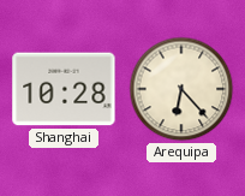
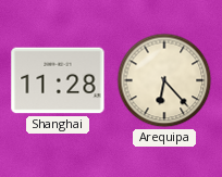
Shanghai: 10:28 -> 11:28
